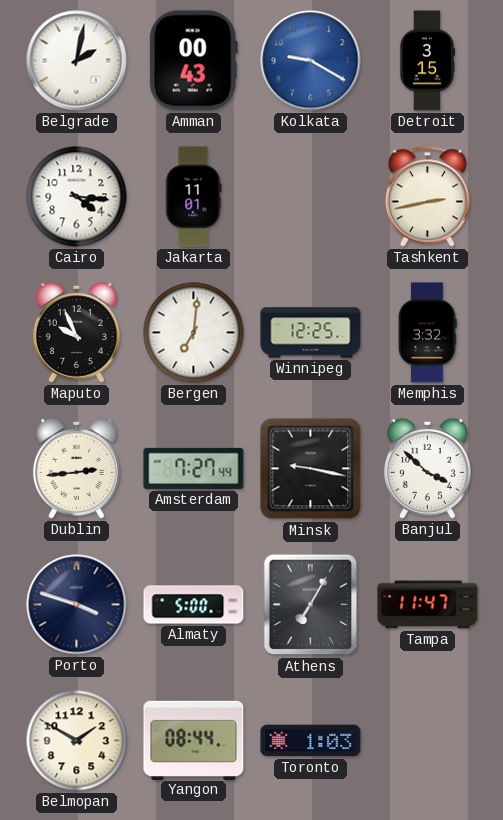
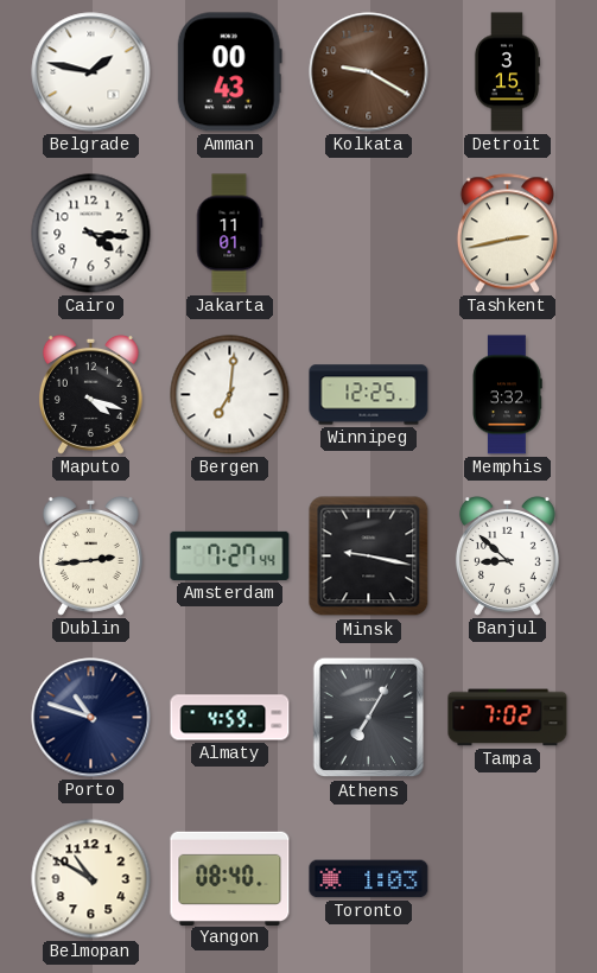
Belgrade: 2:02 -> 1:47
Kolkata dial: blue -> brown
Maputo: 9:56 -> 4:18
Banjul: 3:52 -> 8:52
Porto: 3:48 -> 10:48
Almaty: 5:00 -> 4:59
Tampa: 11:47 -> 7:02
Belmopan: 1:50 -> 10:50
Yangon: 08:44 -> 08:40
